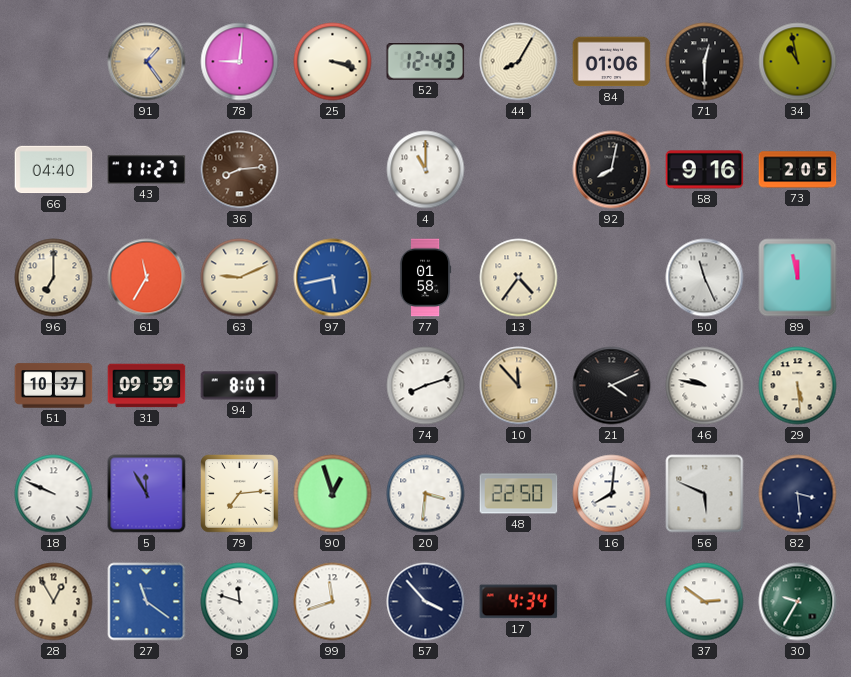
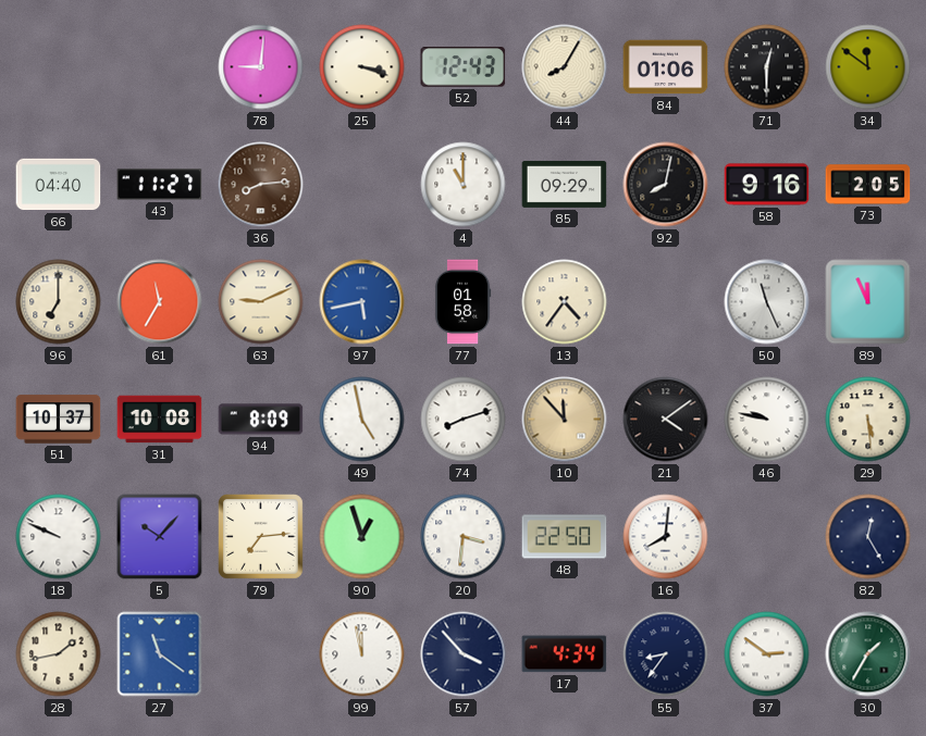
91: 1:24 -> none
34: 10:58 -> 11:51
85: none -> 09:29
89: 11:58 -> 11:56
31: 09:59 -> 10:08
94: 8:07 -> 8:09
49: none -> 4:58
21: 4:11 -> 4:09
5: 11:55 -> 10:07
56: 5:49 -> none
82: 3:29 -> 12:25
28: 12:55 -> 1:43
9: 11:48 -> none
99: 11:42 -> 11:58
55: none -> 8:36
30: 9:35 -> 1:35
